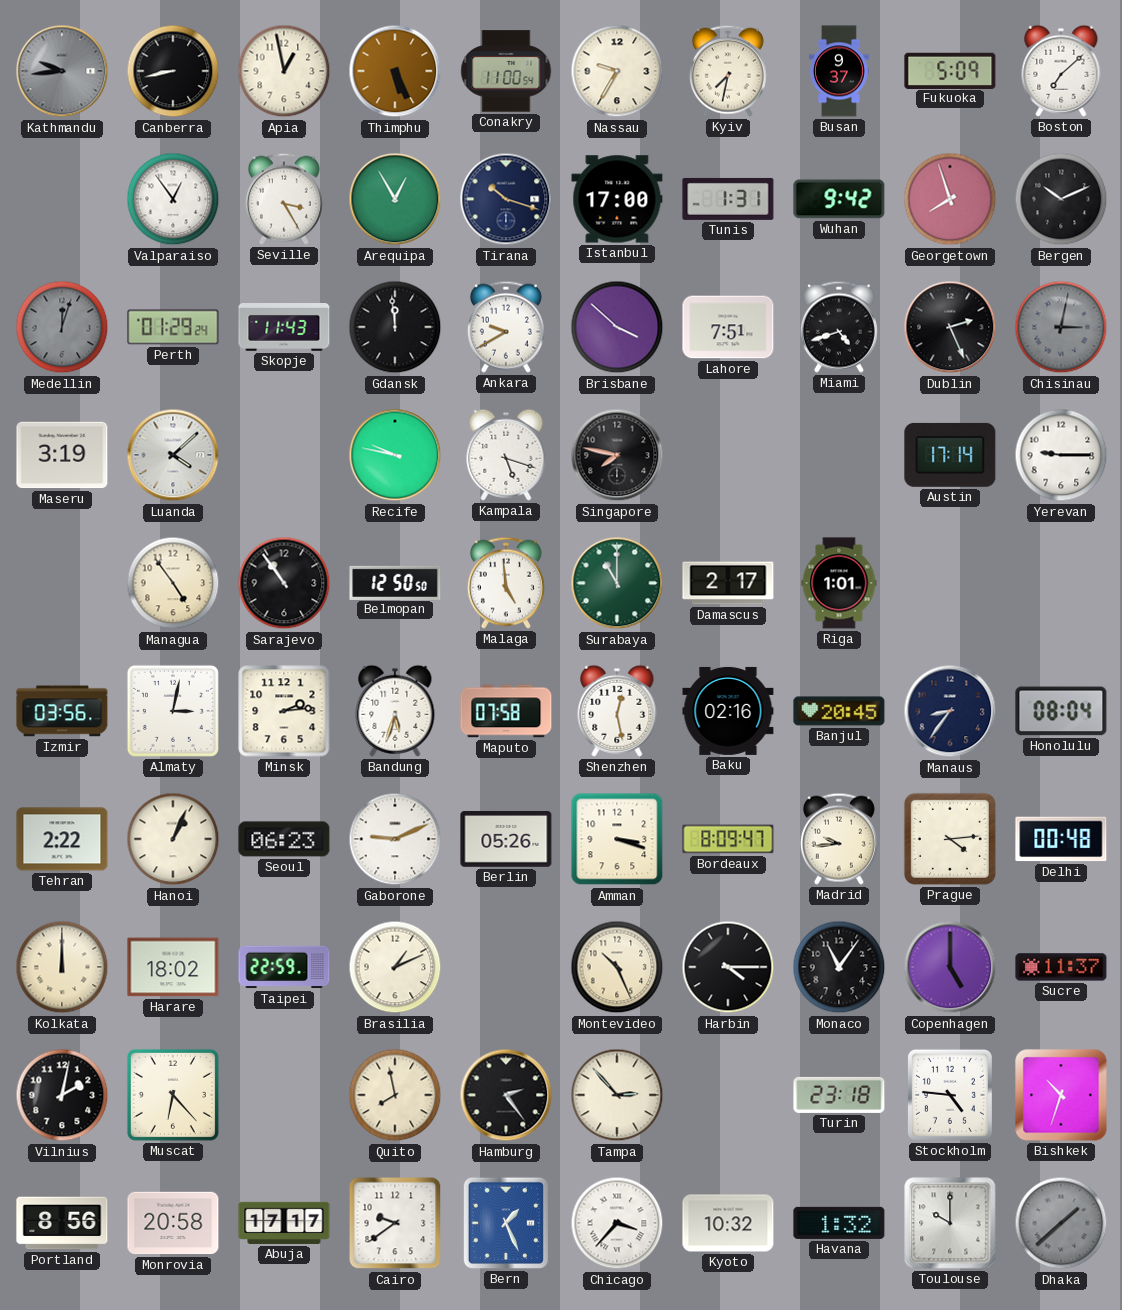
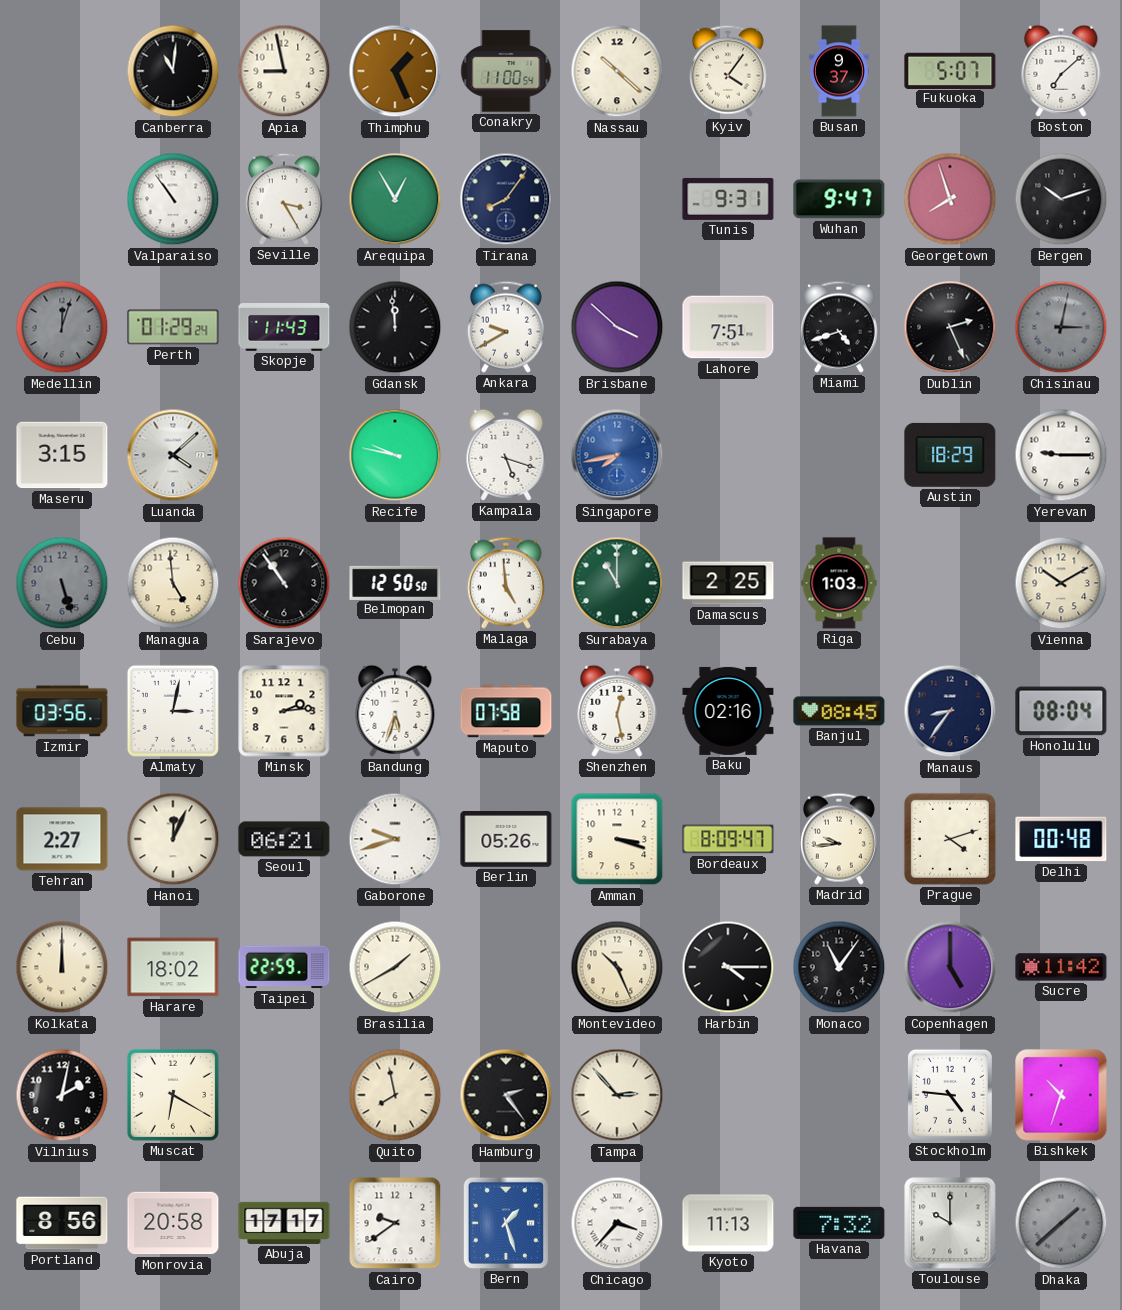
Kathmandu: 9:44 -> none
Canberra: 8:43 -> 11:01
Apia: 12:58 -> 8:58
Thimphu: 5:26 -> 1:26
Nassau: 9:35 -> 10:22
Kyiv: 7:32 -> 4:06
Fukuoka: 5:09 -> 5:07
Valparaiso: 12:54 -> 10:54
Tirana: 10:18 -> 8:06
Istanbul: 17:00 -> none
Tunis: 1:31 -> 9:31
Wuhan: 9:42 -> 9:47
Bergen: 10:11 -> 10:12
Maseru: 3:19 -> 3:15
Singapore: 7:47 -> 7:43
Singapore dial: black -> blue
Austin: 17:14 -> 18:29
Cebu: none -> 5:27
Managua: 4:54 -> 4:59
Damascus: 2:17 -> 2:25
Riga: 1:01 -> 1:03
Vienna: none -> 10:10
Banjul: 20:45 -> 08:45
Tehran: 2:22 -> 2:27
Hanoi: 1:04 -> 12:04
Seoul: 06:23 -> 06:21
Gaborone: 9:11 -> 9:42
Prague: 4:14 -> 4:12
Brasilia: 1:11 -> 1:40
Sucre: 11:37 -> 11:42
Muscat: 6:23 -> 6:20
Turin: 23:18 -> none
Bern: 1:26 -> 1:27
Kyoto: 10:32 -> 11:13
Havana: 1:32 -> 7:32
